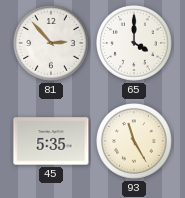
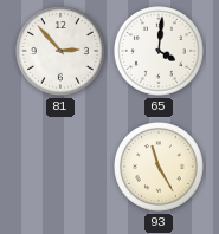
65: 4:00 -> 4:01
45: 5:35 -> none
